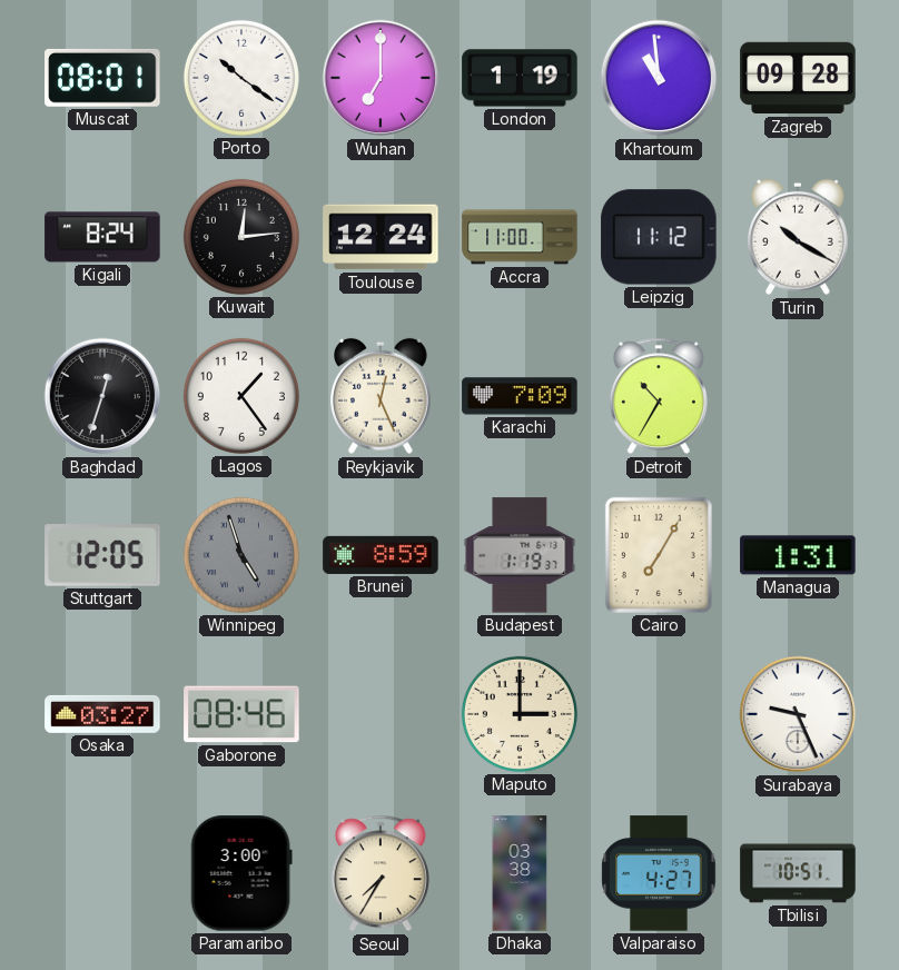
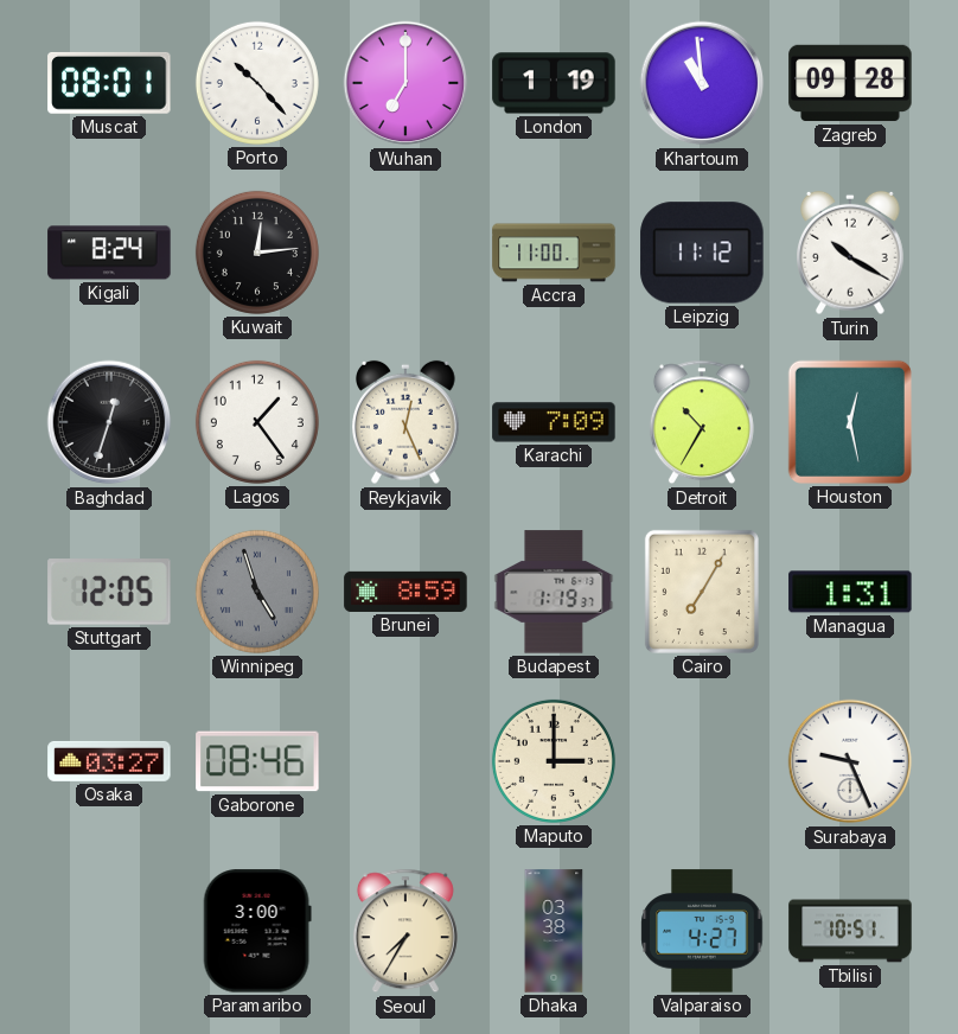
Porto: 10:21 -> 10:23
Toulouse: 12:24 -> none
Houston: none -> 12:28
